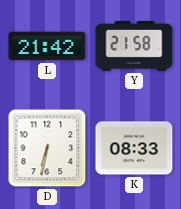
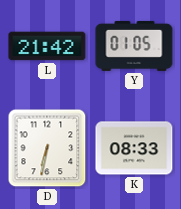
Y: 21:58 -> 01:05
